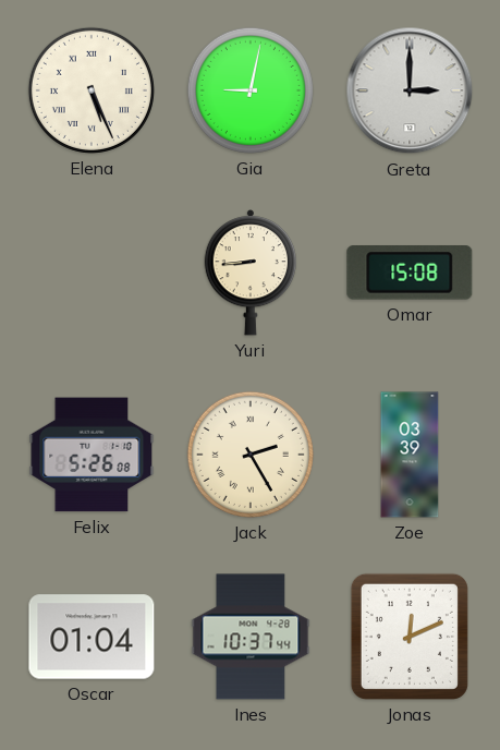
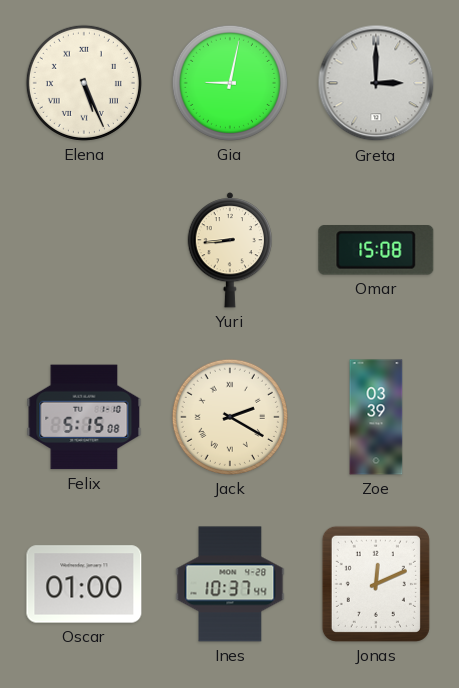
Felix: 5:26 -> 5:15
Jack: 2:25 -> 2:20
Oscar: 01:04 -> 01:00
